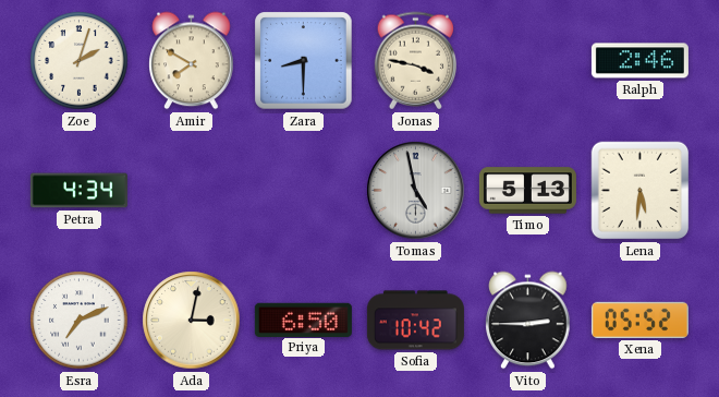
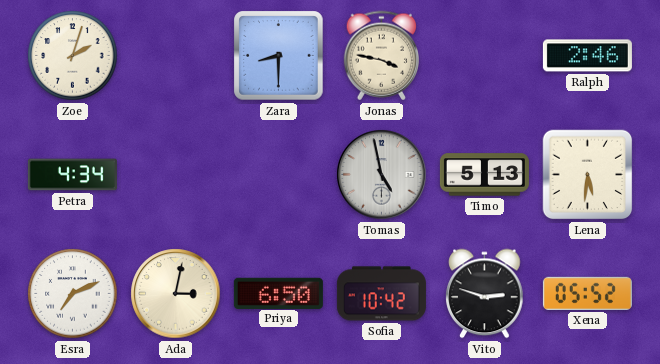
Amir: 7:50 -> none
Vito: 2:45 -> 2:48
